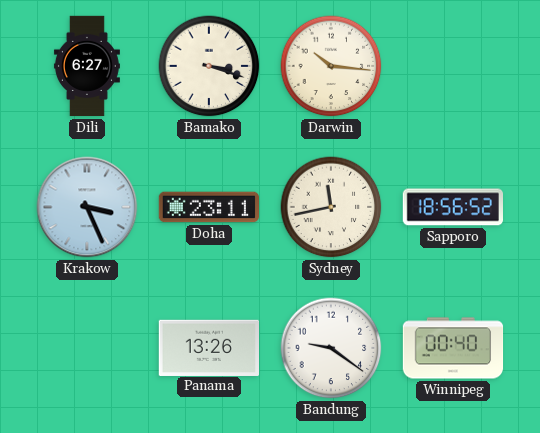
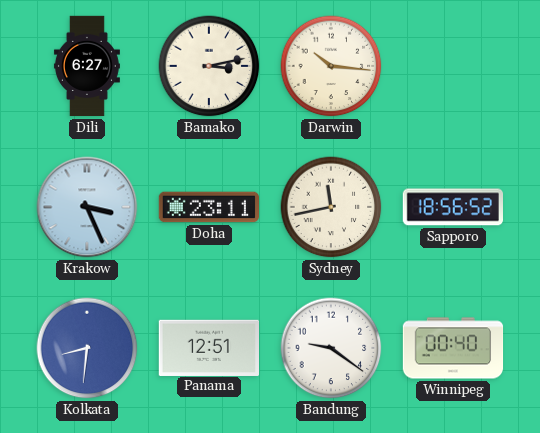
Bamako: 3:18 -> 3:13
Kolkata: none -> 8:31
Panama: 13:26 -> 12:51
